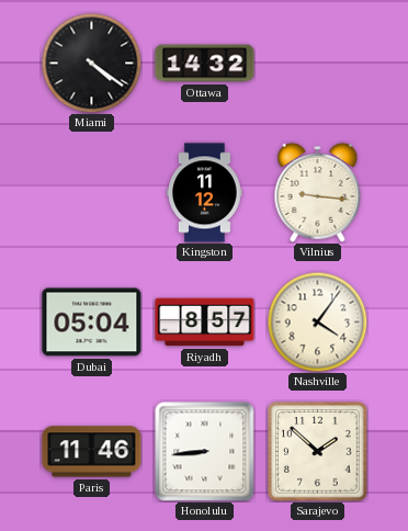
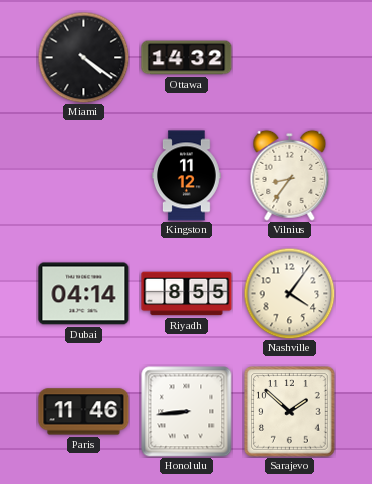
Vilnius: 9:16 -> 8:36
Dubai: 05:04 -> 04:14
Riyadh: 8:57 -> 8:55
